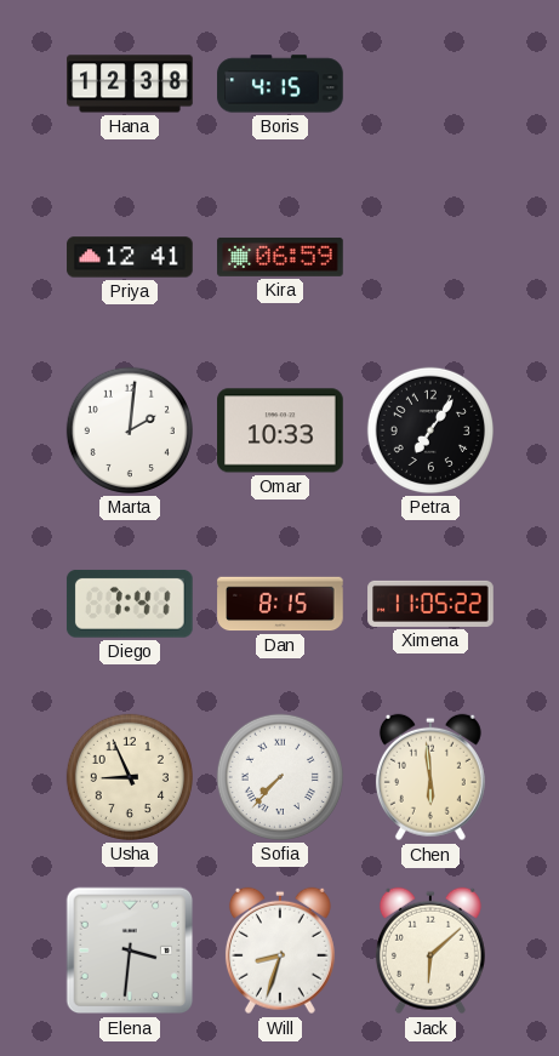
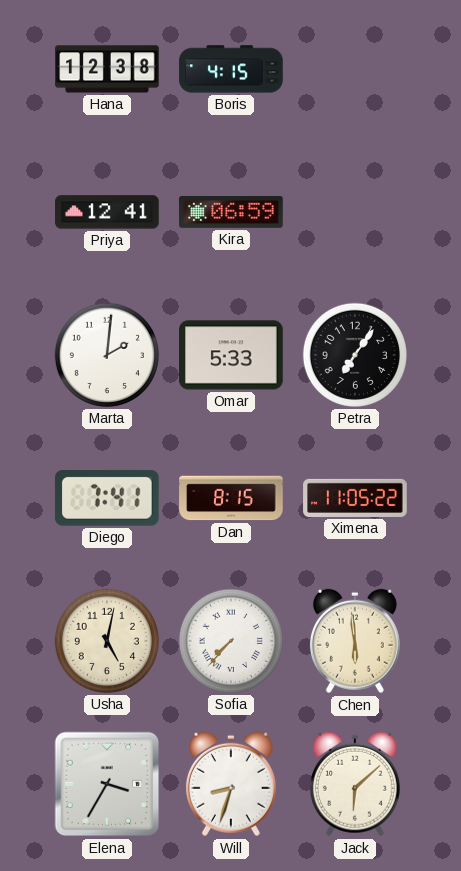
Omar: 10:33 -> 5:33
Usha: 8:56 -> 5:02
Elena: 3:31 -> 3:35
